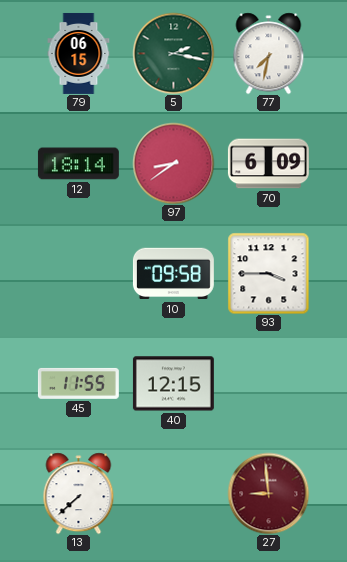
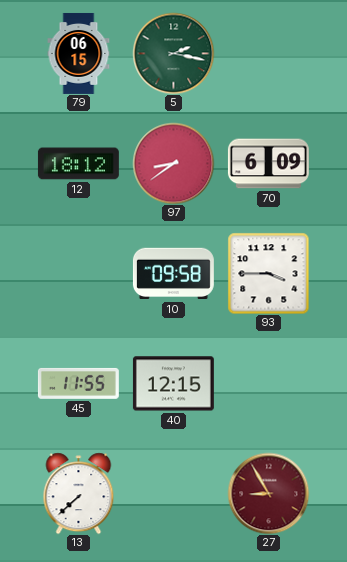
77: 7:32 -> none
12: 18:14 -> 18:12
27: 8:59 -> 8:55
